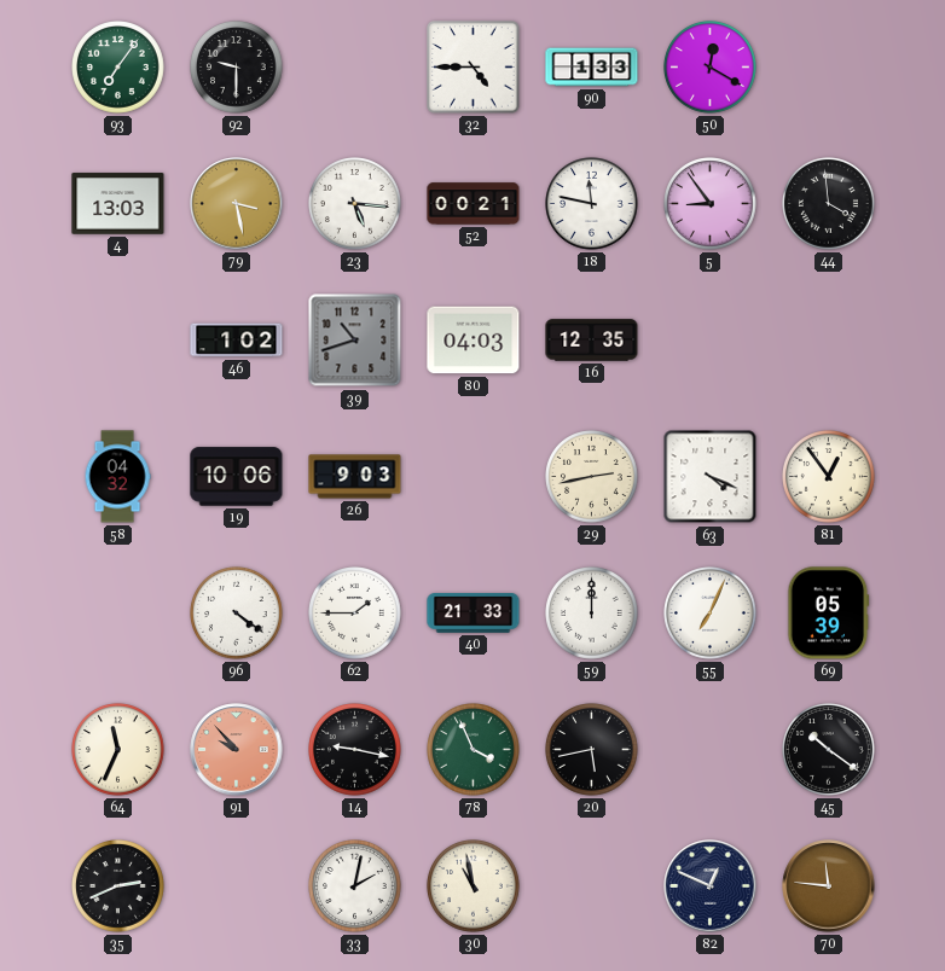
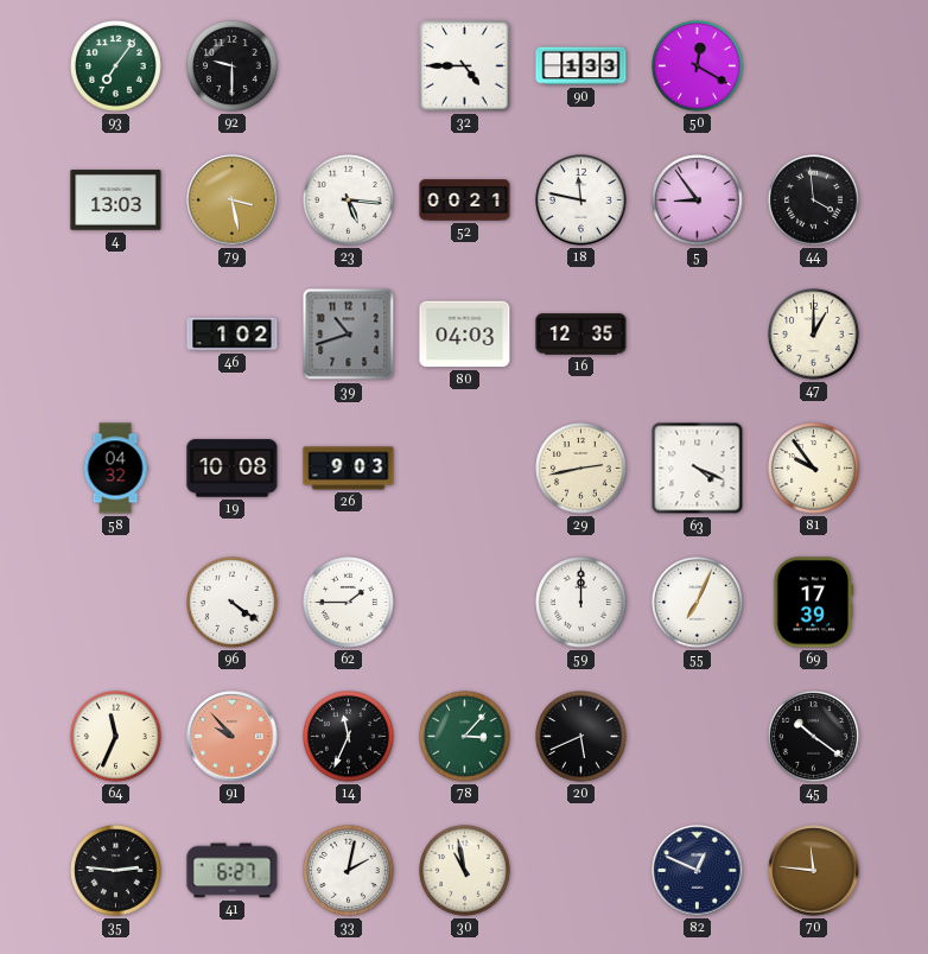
47: none -> 1:00
19: 10:06 -> 10:08
81: 12:54 -> 9:54
40: 21:33 -> none
69: 05:39 -> 17:39
14: 9:17 -> 11:34
78: 3:56 -> 3:07
20: 5:43 -> 5:41
35: 2:41 -> 2:46
41: none -> 6:27
